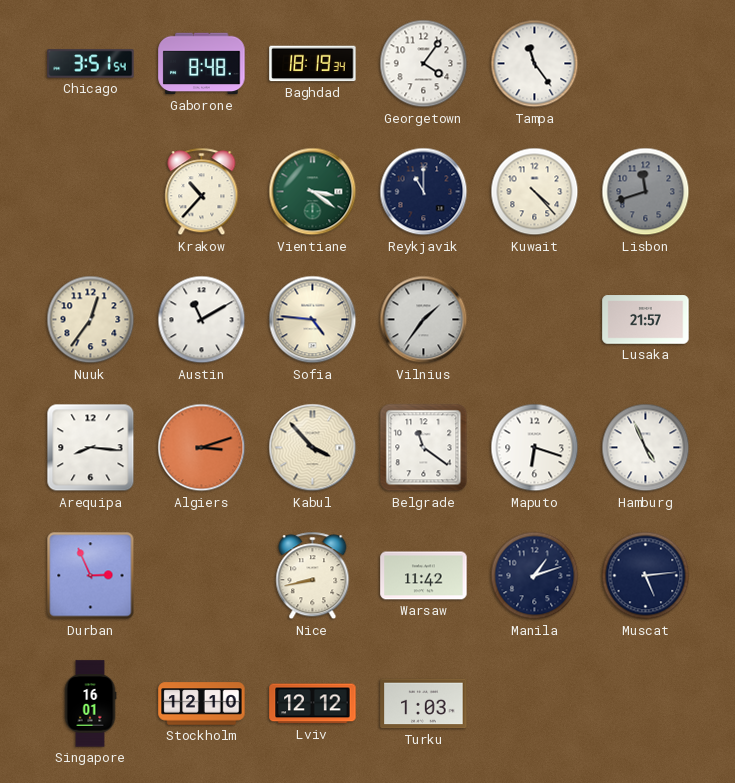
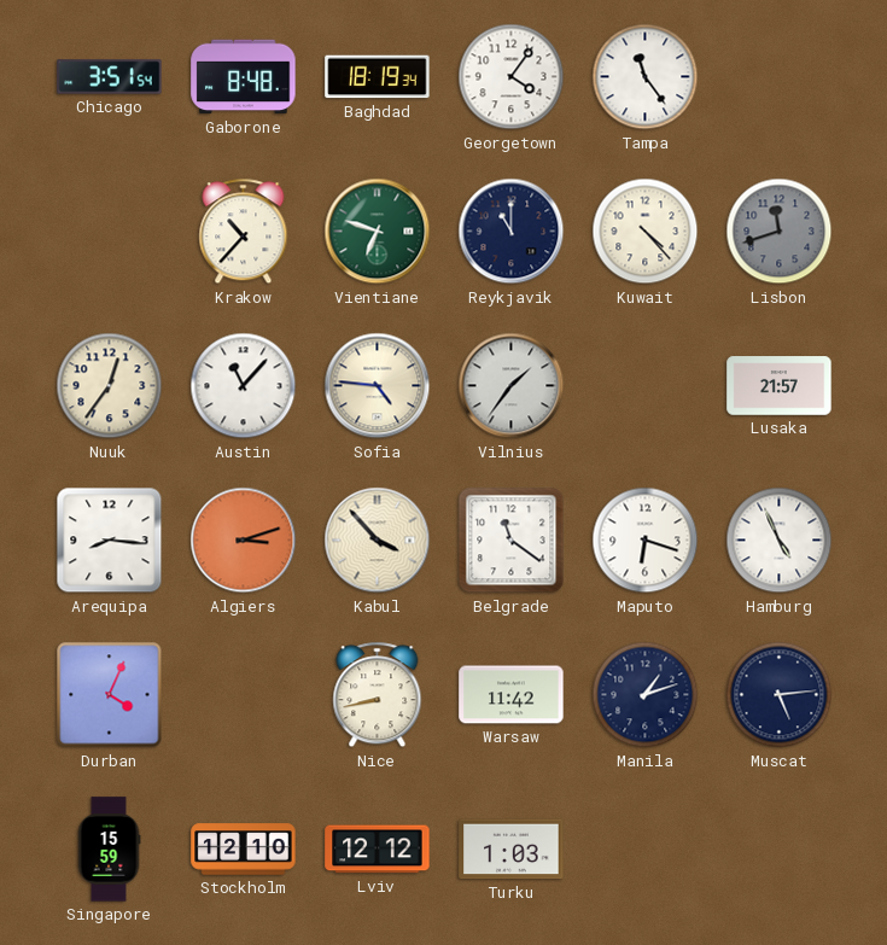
Vientiane: 3:21 -> 6:48
Austin: 11:10 -> 11:07
Durban: 2:56 -> 4:04
Singapore: 16:01 -> 15:59
